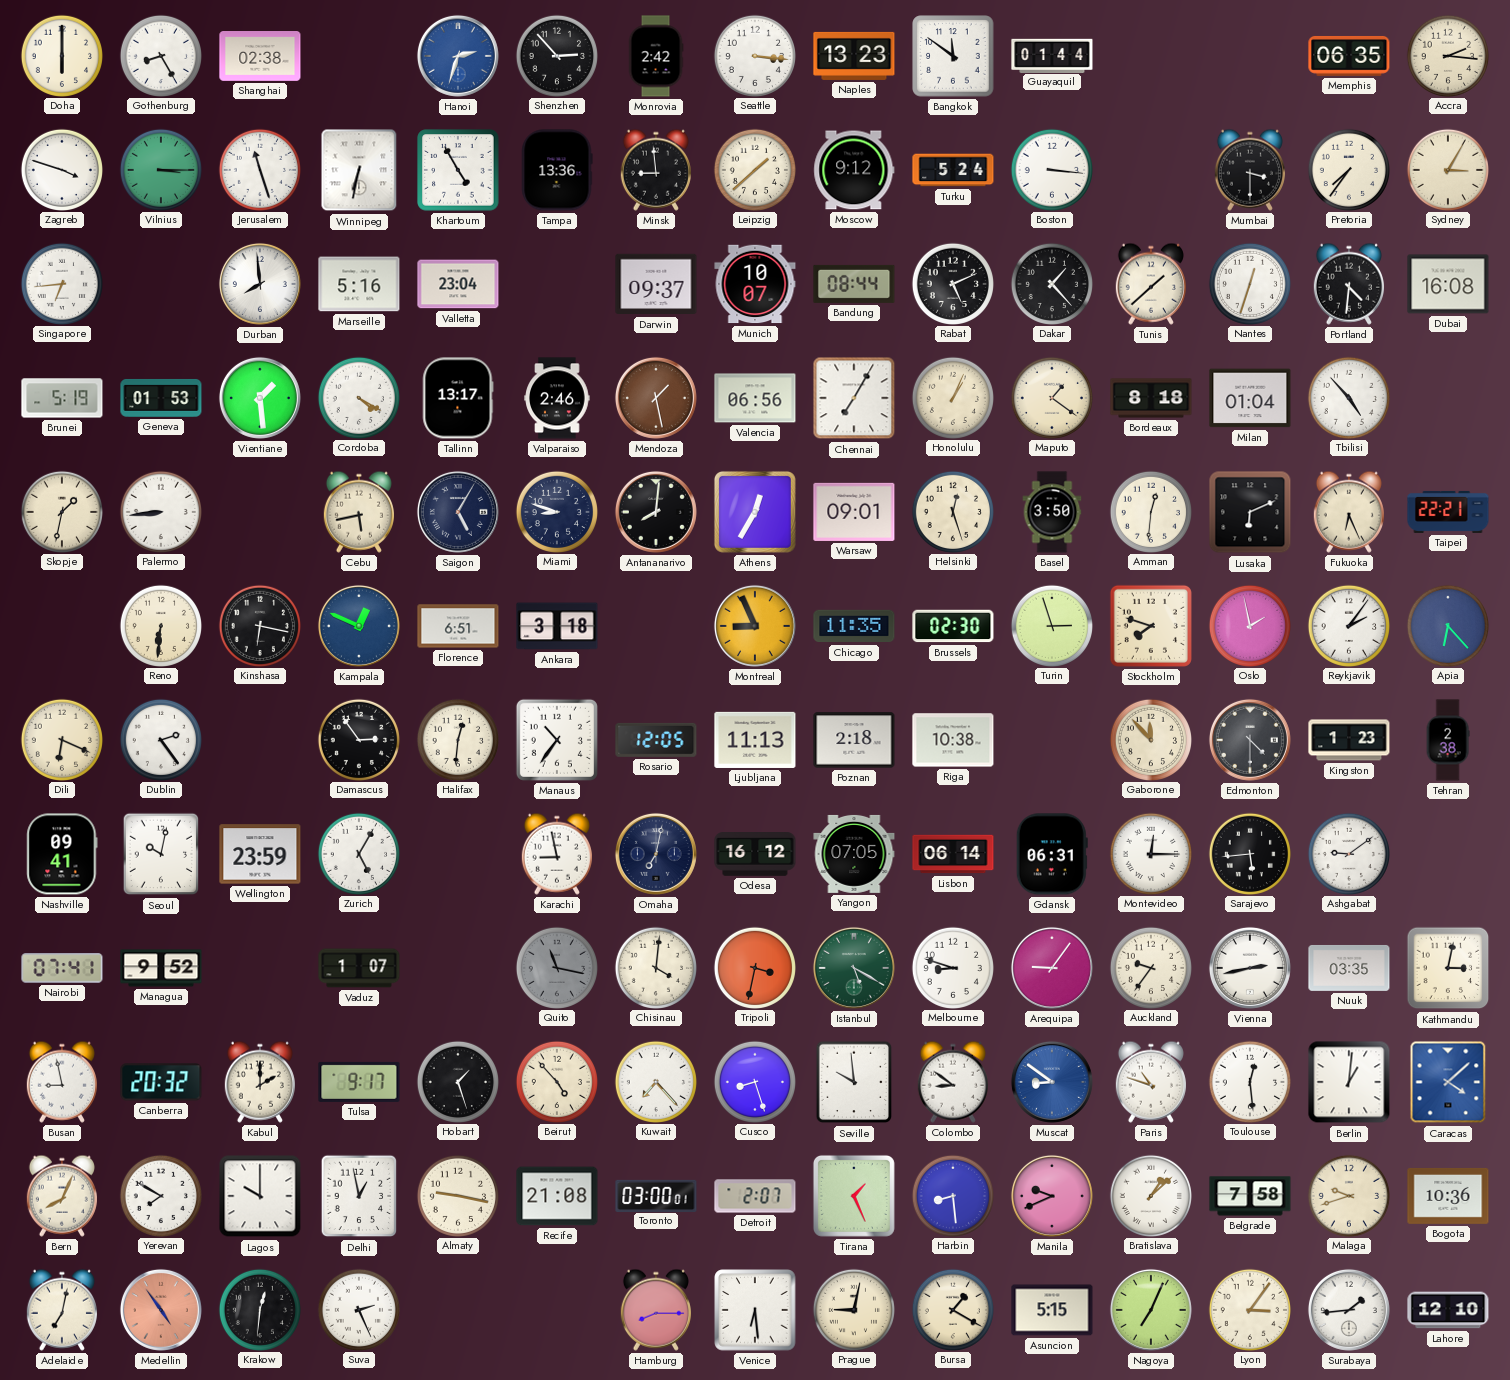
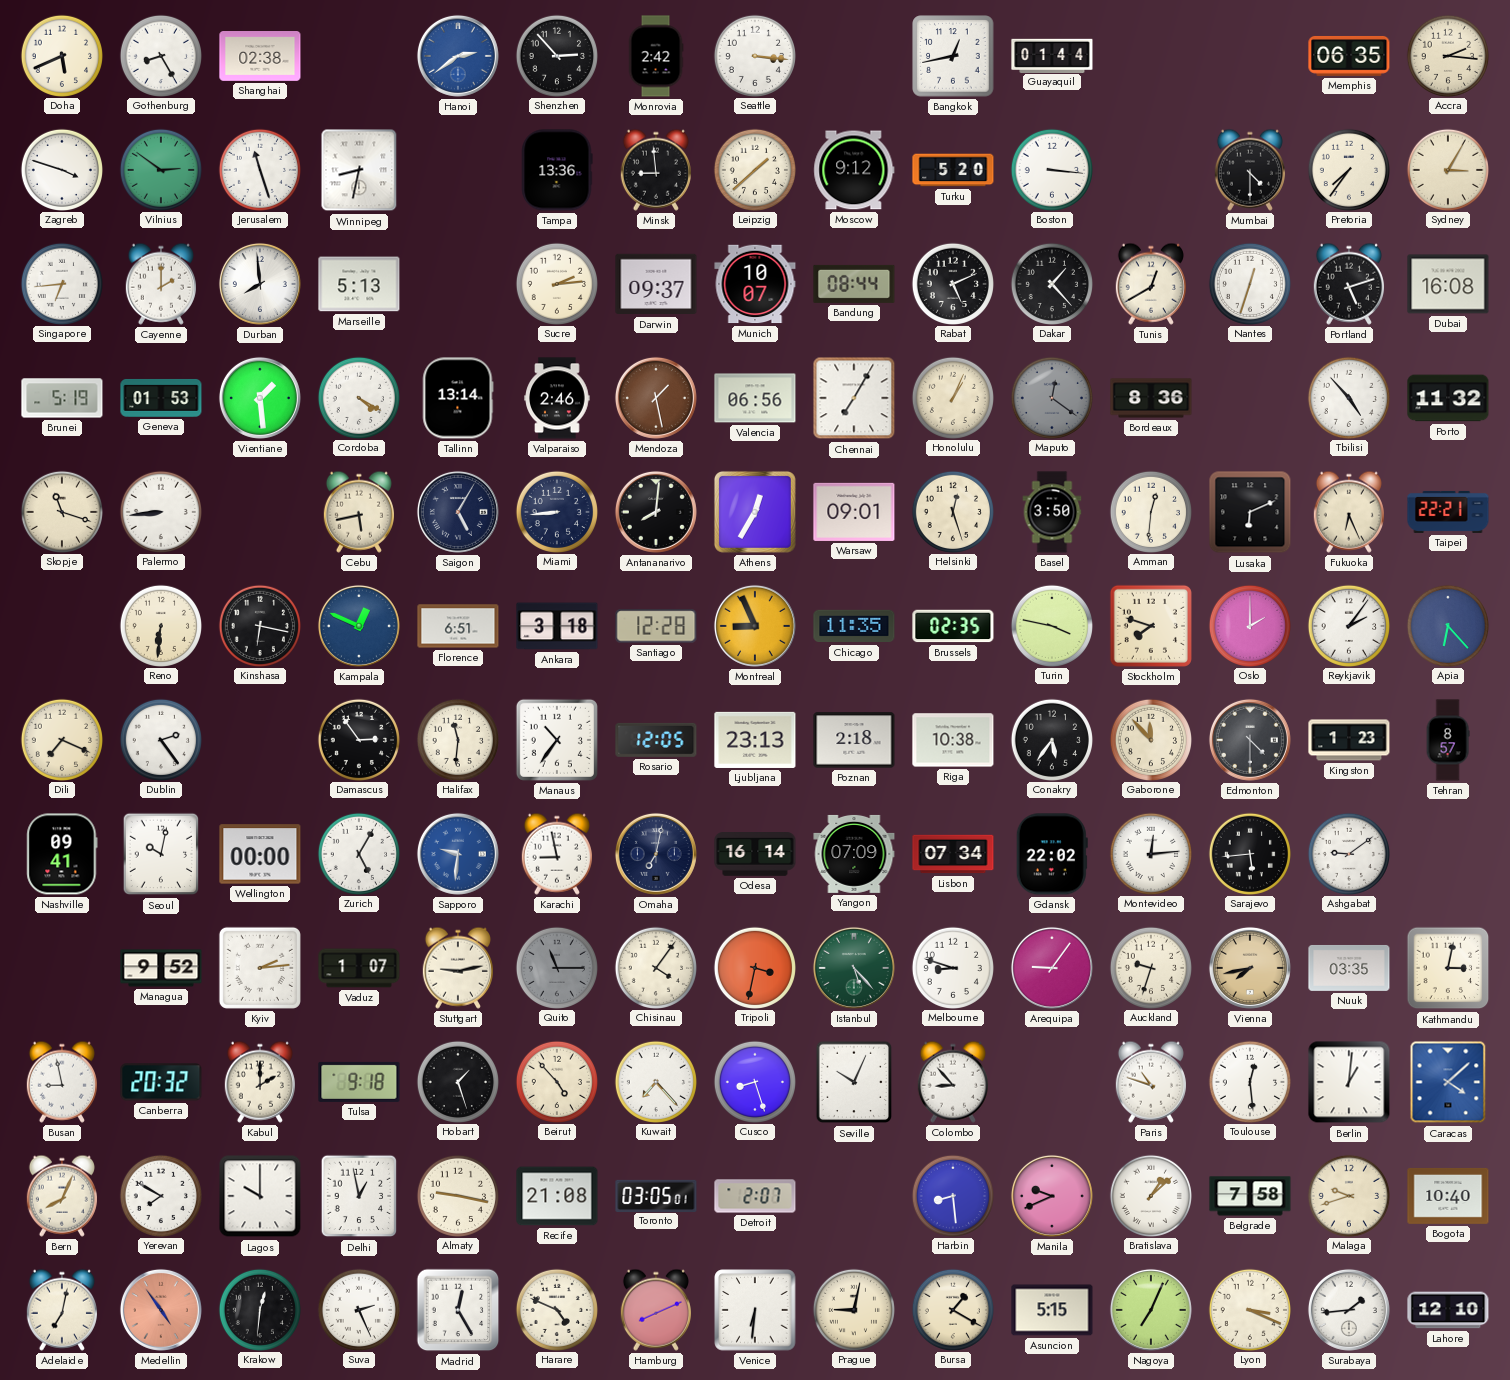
Doha: 6:00 -> 5:41
Hanoi: 2:33 -> 2:39
Naples: 13:23 -> none
Bangkok: 11:51 -> 12:43
Vilnius: 3:15 -> 2:51
Winnipeg: 6:32 -> 8:32
Khartoum: 4:55 -> none
Turku: 5:24 -> 5:20
Mumbai: 3:30 -> 4:30
Cayenne: none -> 2:00
Marseille: 5:16 -> 5:13
Valletta: 23:04 -> none
Sucre: none -> 2:14
Tunis: 1:38 -> 12:40
Portland: 4:31 -> 5:12
Tallinn: 13:17 -> 13:14
Maputo: 1:21 -> 12:21
Maputo dial: cream -> grey
Bordeaux: 8:18 -> 8:36
Milan: 01:04 -> none
Porto: none -> 11:32
Skopje: 1:32 -> 11:18
Miami: 8:48 -> 8:44
Santiago: none -> 12:28
Brussels: 02:30 -> 02:35
Turin: 2:57 -> 3:47
Oslo: 1:58 -> 2:00
Dili: 6:19 -> 7:19
Halifax: 12:31 -> 11:31
Ljubljana: 11:13 -> 23:13
Conakry: none -> 5:36
Tehran: 2:38 -> 8:57
Wellington: 23:59 -> 00:00
Sapporo: none -> 9:31
Odesa: 16:12 -> 16:14
Yangon: 07:05 -> 07:09
Lisbon: 06:14 -> 07:34
Gdansk: 06:31 -> 22:02
Montevideo: 12:15 -> 12:14
Nairobi: 07:41 -> none
Kyiv: none -> 2:14
Stuttgart: none -> 9:13
Quito: 11:17 -> 11:15
Chisinau: 4:01 -> 4:06
Istanbul: 5:20 -> 5:23
Auckland: 9:36 -> 9:33
Vienna: 2:43 -> 7:43
Vienna dial: white -> champagne
Tulsa: 9:17 -> 9:18
Seville: 9:59 -> 10:04
Colombo: 8:51 -> 8:53
Muscat: 8:51 -> none
Toronto: 03:00 -> 03:05
Tirana: 1:26 -> none
Bogota: 10:36 -> 10:40
Madrid: none -> 12:25
Harare: none -> 4:49
Hamburg: 8:15 -> 8:11
Venice: 6:29 -> 6:31
Lyon: 3:06 -> 3:19
